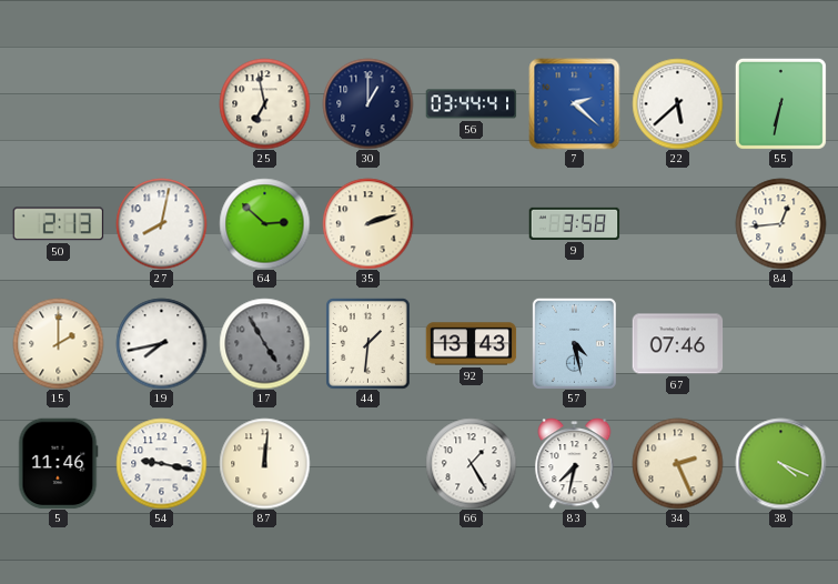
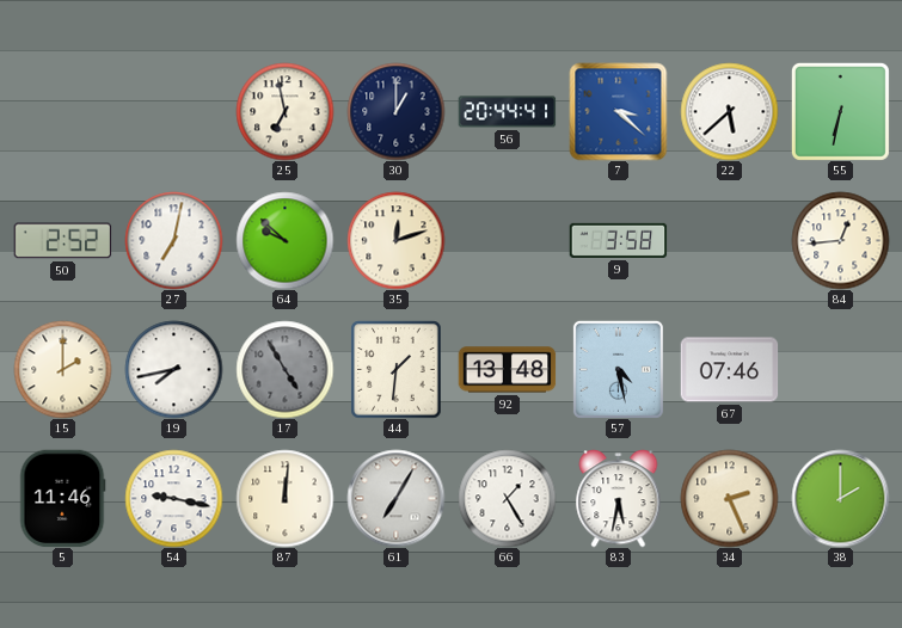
56: 03:44 -> 20:44
7: 2:22 -> 3:22
50: 2:13 -> 2:52
27: 8:02 -> 7:02
64: 2:52 -> 9:52
35: 2:12 -> 12:12
92: 13:43 -> 13:48
61: none -> 7:05
83: 7:32 -> 5:32
38: 4:19 -> 2:00
